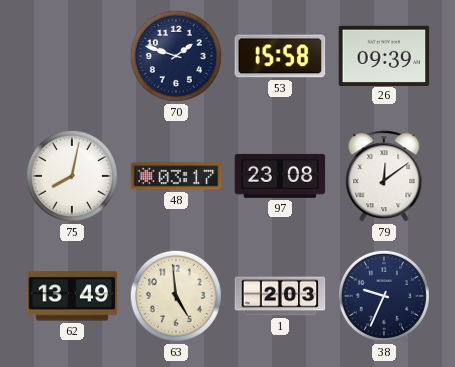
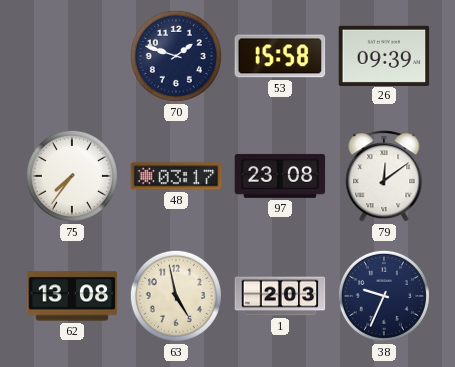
75: 8:02 -> 7:36
62: 13:49 -> 13:08
63: 4:59 -> 4:58
